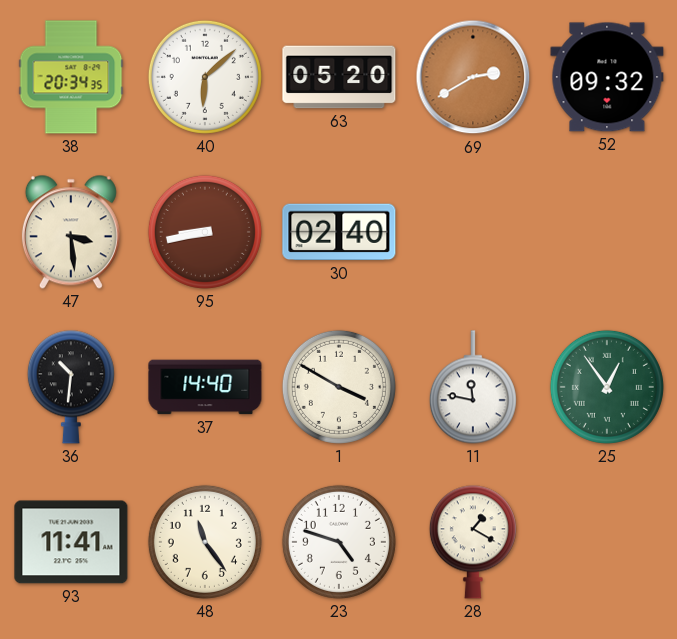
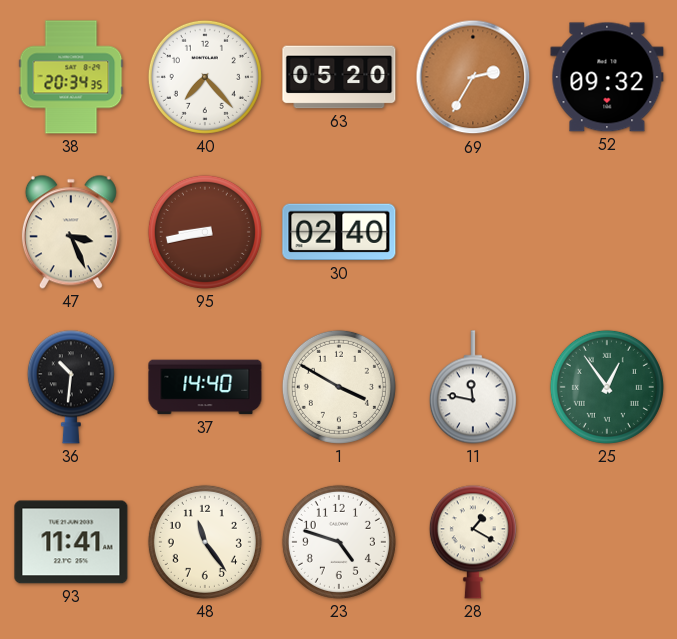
40: 6:08 -> 7:23
69: 2:40 -> 2:35
47: 3:29 -> 3:26
